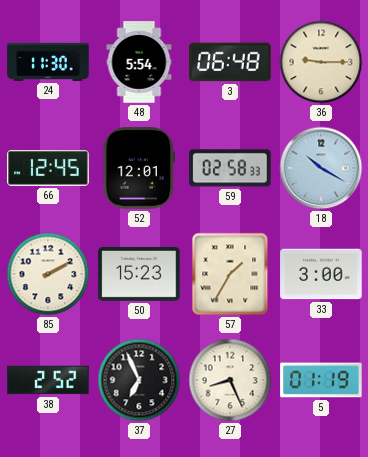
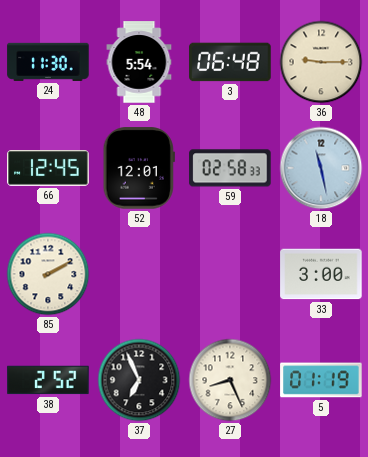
18: 10:20 -> 11:28
50: 15:23 -> none
57: 1:35 -> none
